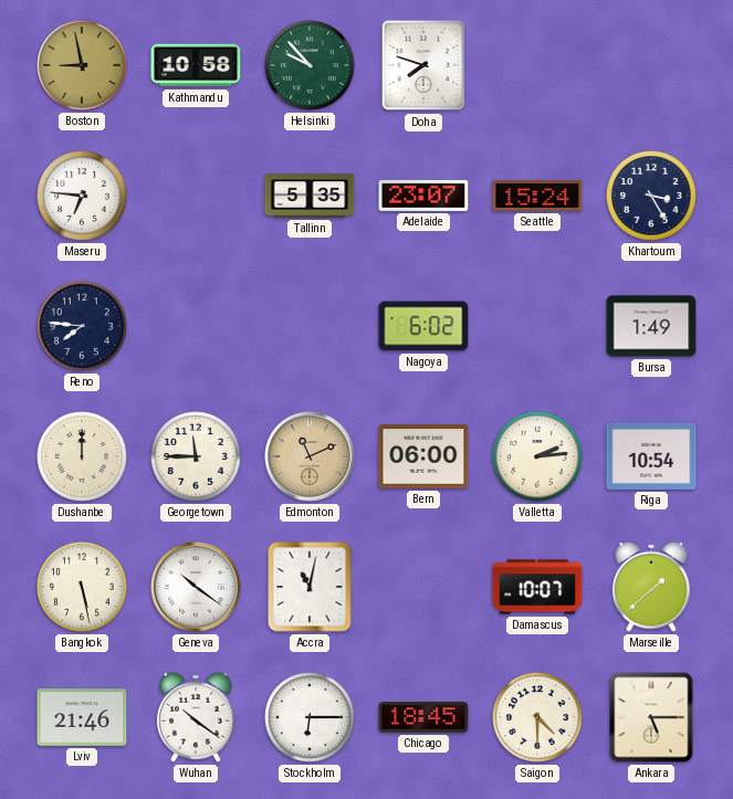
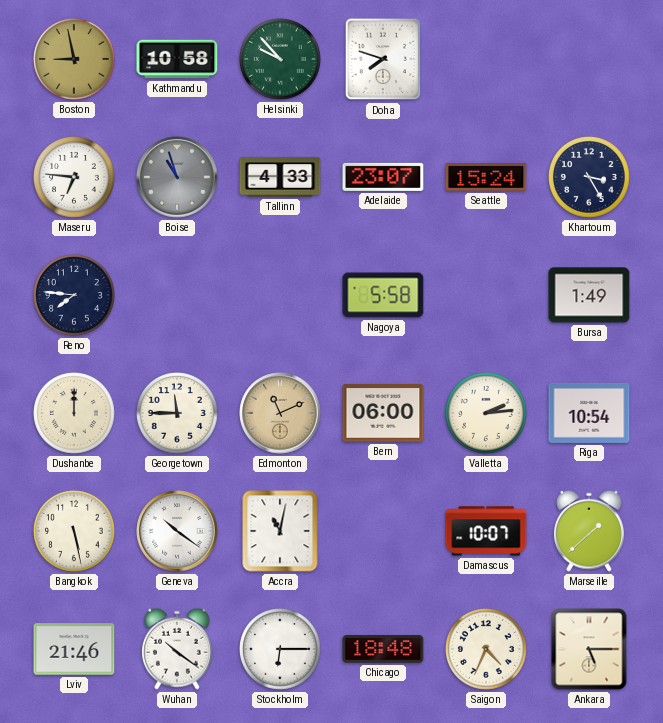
Boise: none -> 10:57
Tallinn: 5:35 -> 4:33
Nagoya: 6:02 -> 5:58
Chicago: 18:45 -> 18:48
Saigon: 4:30 -> 4:34
